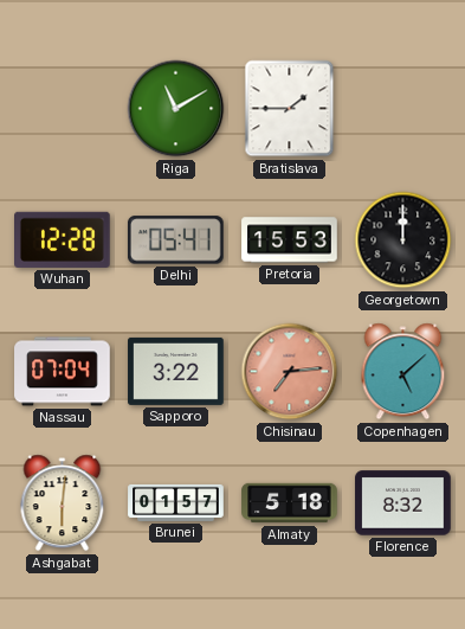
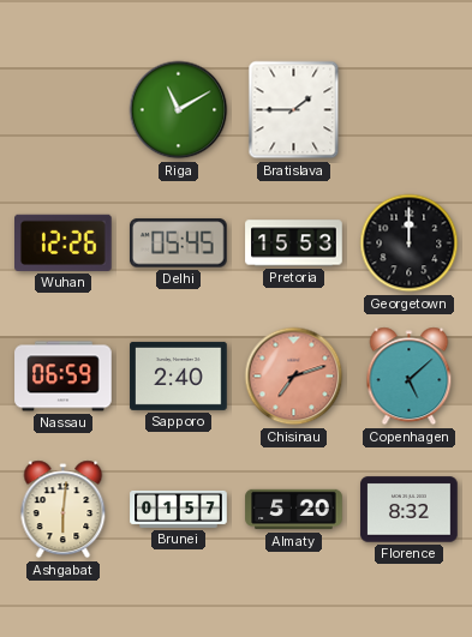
Wuhan: 12:28 -> 12:26
Delhi: 05:41 -> 05:45
Nassau: 07:04 -> 06:59
Sapporo: 3:22 -> 2:40
Chisinau: 7:14 -> 7:12
Almaty: 5:18 -> 5:20
